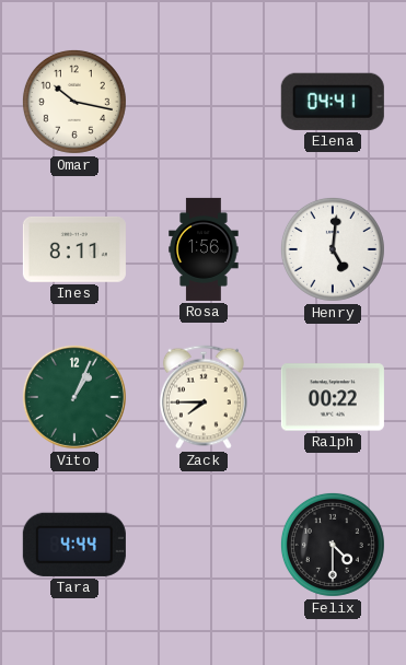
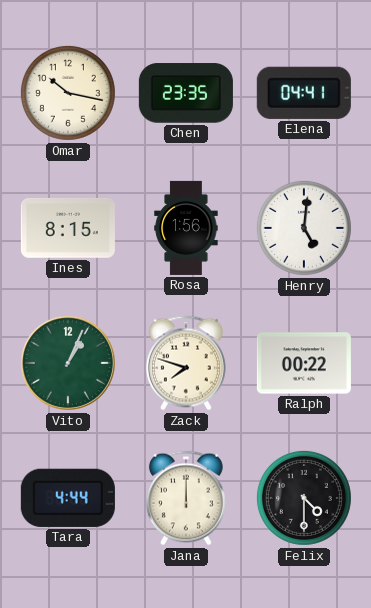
Chen: none -> 23:35
Ines: 8:11 -> 8:15
Zack: 7:45 -> 7:48
Jana: none -> 12:00
